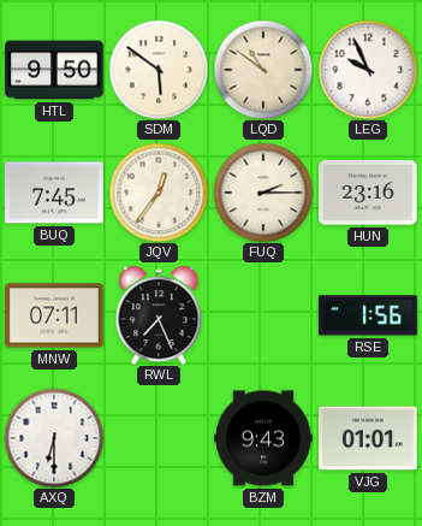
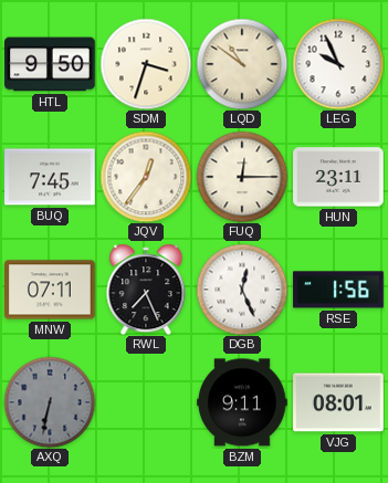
SDM: 5:51 -> 3:33
FUQ: 2:15 -> 12:15
HUN: 23:16 -> 23:11
DGB: none -> 12:26
AXQ: 6:30 -> 6:32
AXQ dial: white -> grey
BZM: 9:43 -> 9:11
VJG: 01:01 -> 08:01
